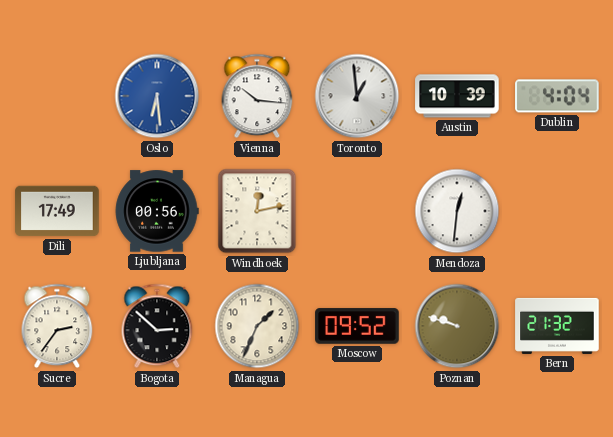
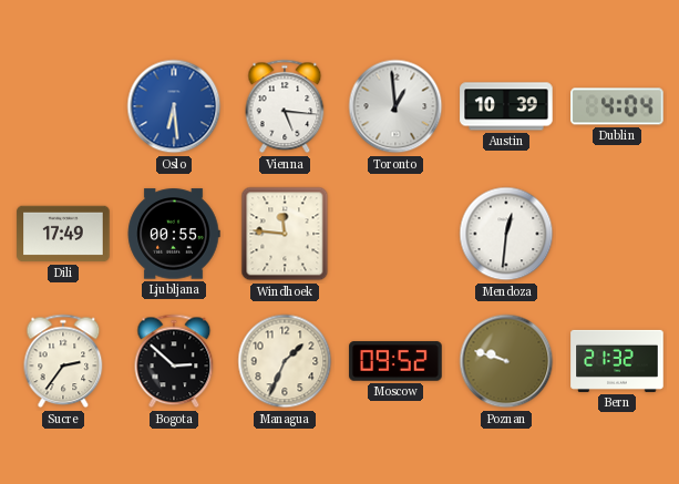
Vienna: 10:16 -> 5:16
Ljubljana: 00:56 -> 00:55
Windhoek: 12:13 -> 11:46
